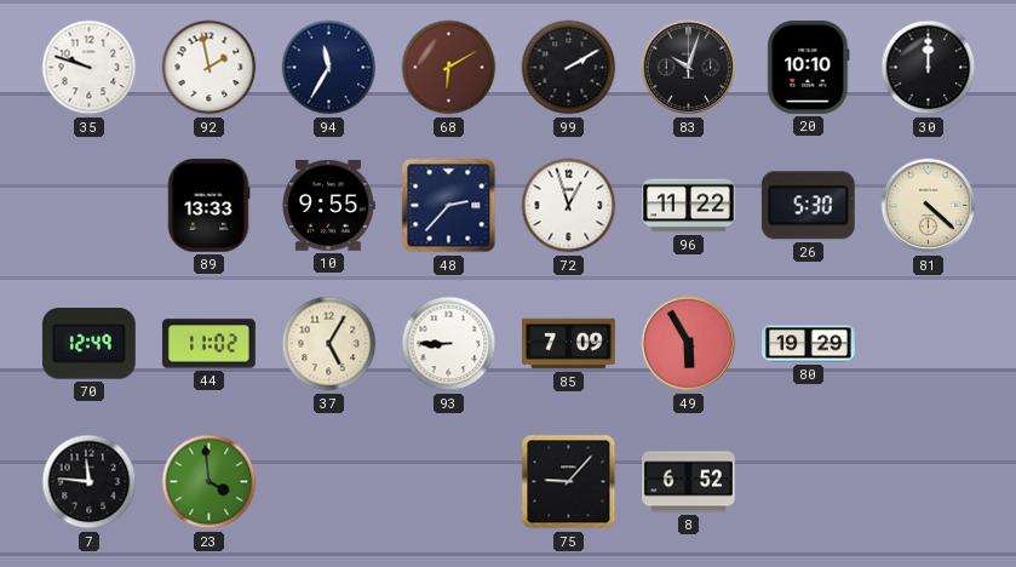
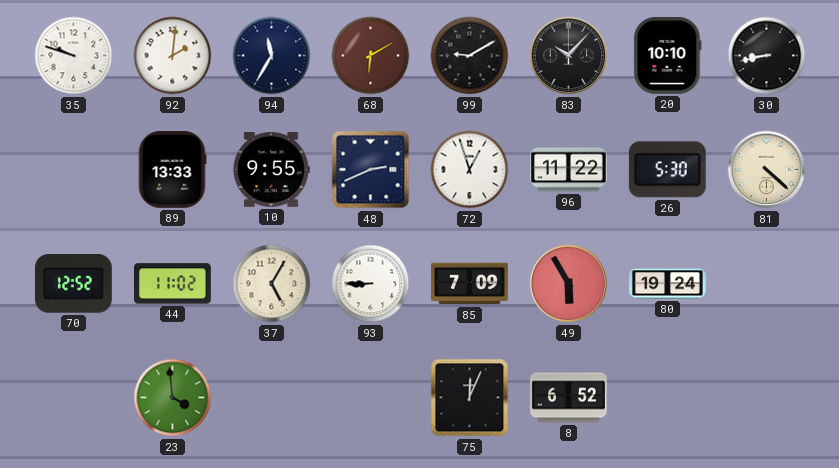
92: 1:58 -> 2:01
99: 2:10 -> 9:10
83: 10:03 -> 10:07
30: 12:00 -> 8:43
48: 2:37 -> 2:41
70: 12:49 -> 12:52
80: 19:29 -> 19:24
7: 11:46 -> none
75: 9:07 -> 12:04
